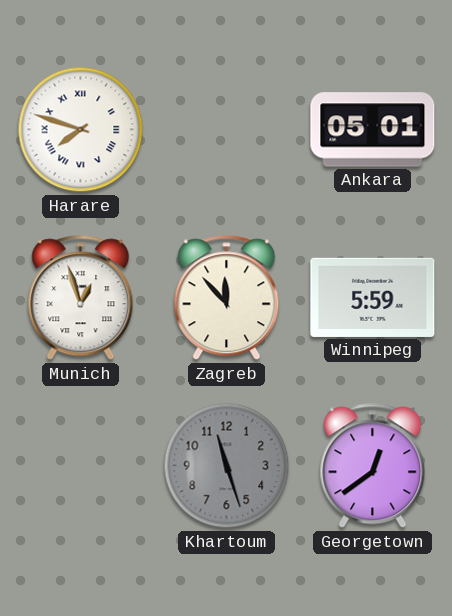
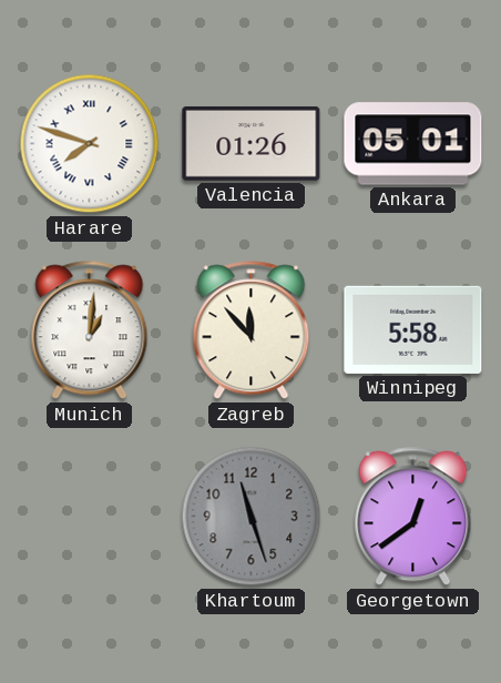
Valencia: none -> 01:26
Munich: 12:57 -> 1:01
Winnipeg: 5:59 -> 5:58
